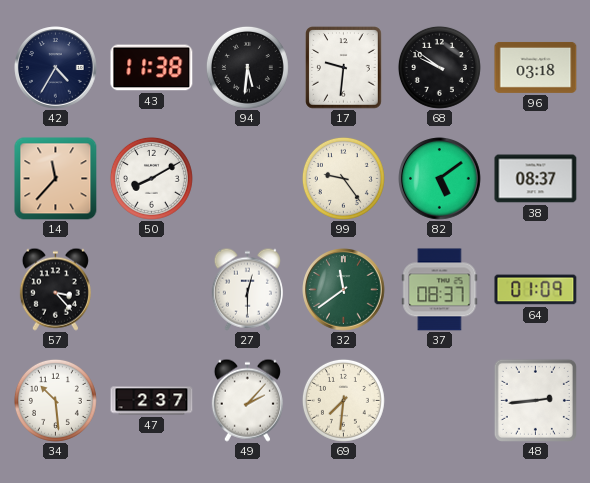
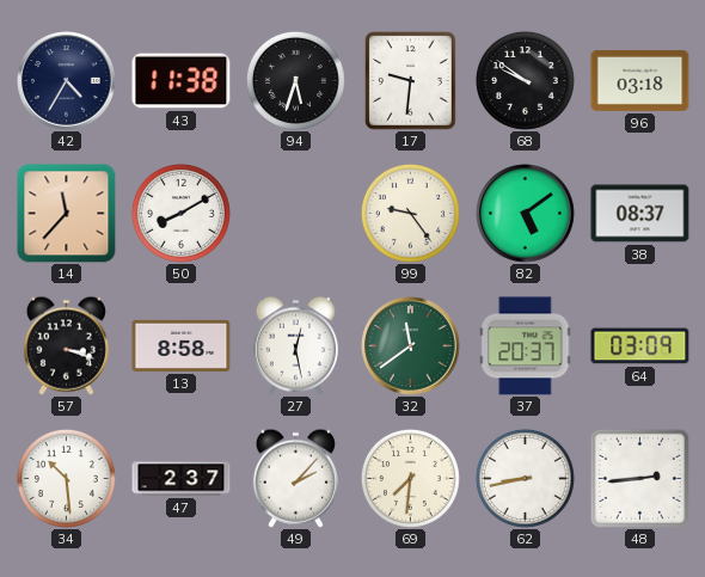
94: 5:31 -> 5:33
57: 3:23 -> 3:18
13: none -> 8:58
27: 12:30 -> 12:28
37: 08:37 -> 20:37
64: 01:09 -> 03:09
62: none -> 8:43
